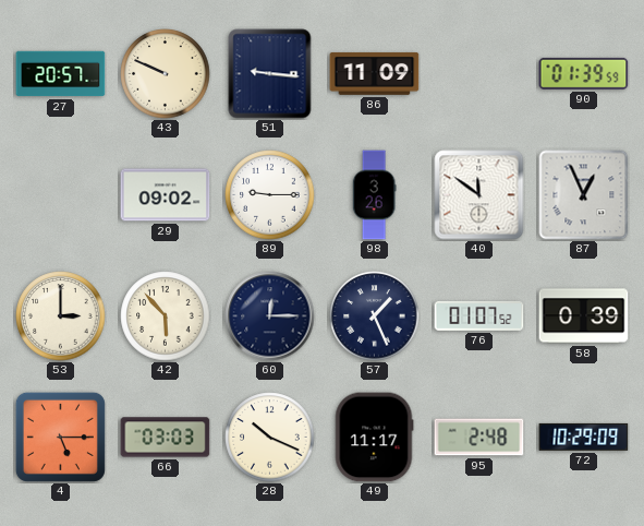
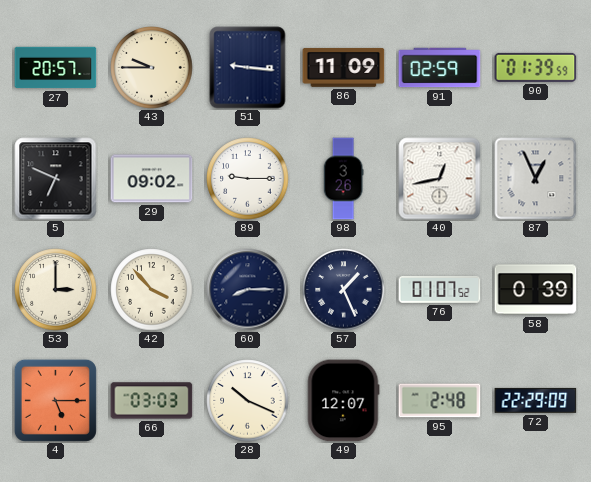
43: 9:49 -> 9:45
91: none -> 02:59
5: none -> 6:49
40: 11:51 -> 12:43
42: 5:53 -> 3:53
60: 12:15 -> 8:15
49: 11:17 -> 12:07
72: 10:29 -> 22:29
